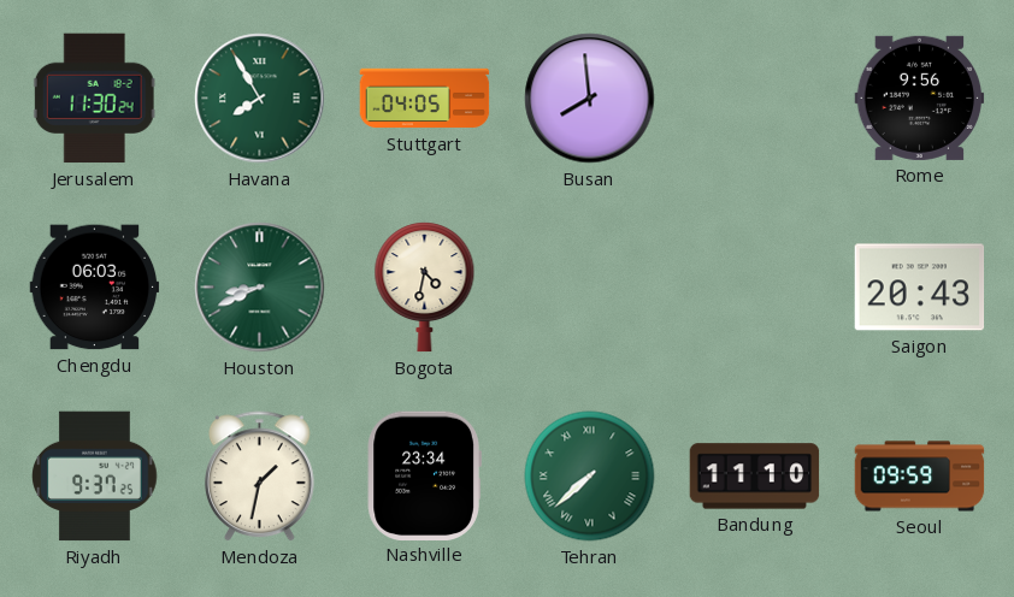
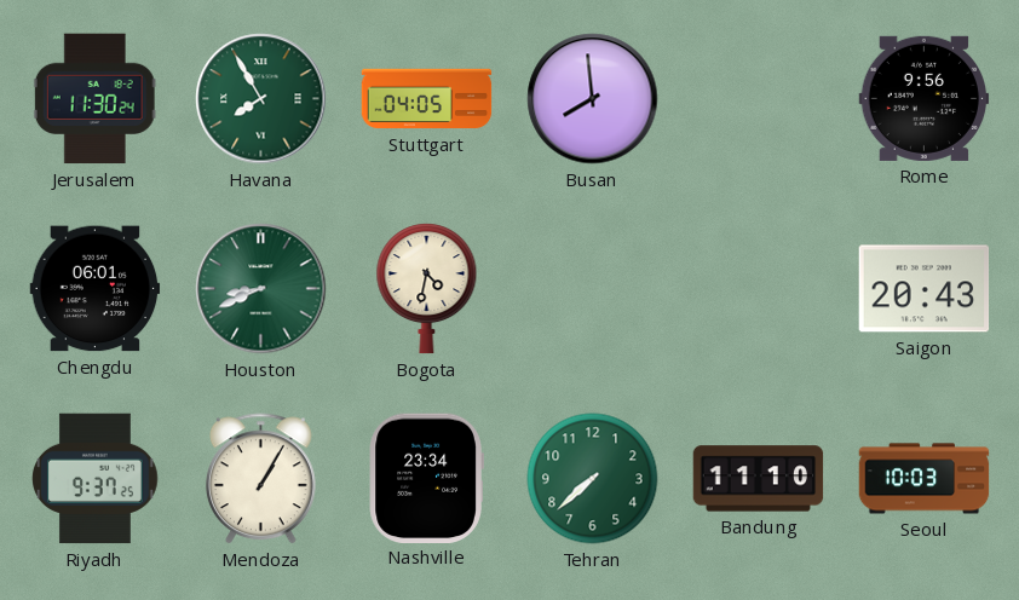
Chengdu: 06:03 -> 06:01
Mendoza: 1:32 -> 1:05
Tehran numerals: Roman -> Arabic
Seoul: 09:59 -> 10:03
